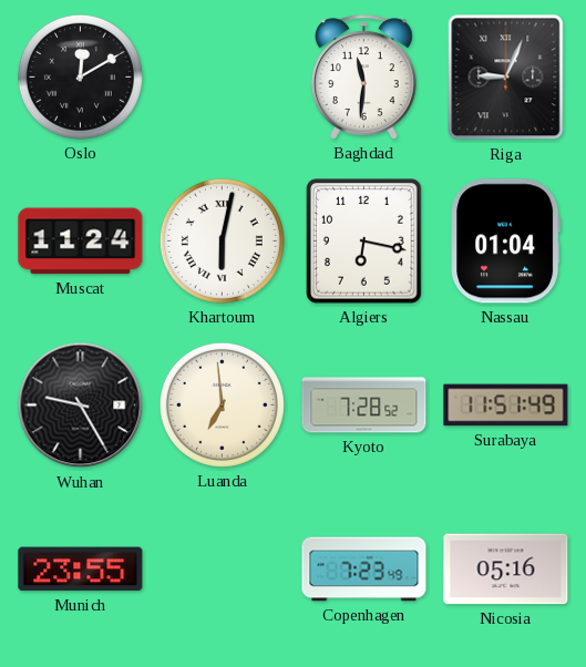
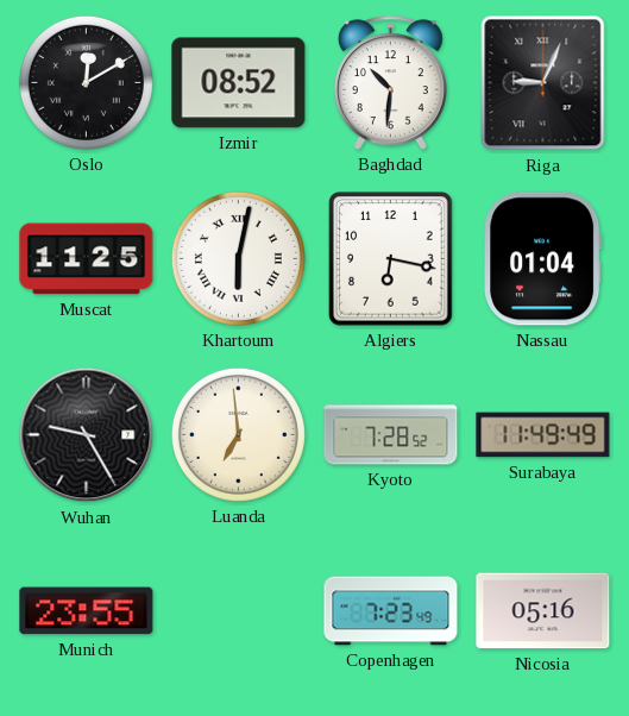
Izmir: none -> 08:52
Baghdad: 11:31 -> 10:31
Muscat: 11:24 -> 11:25
Surabaya: 11:51 -> 11:49
